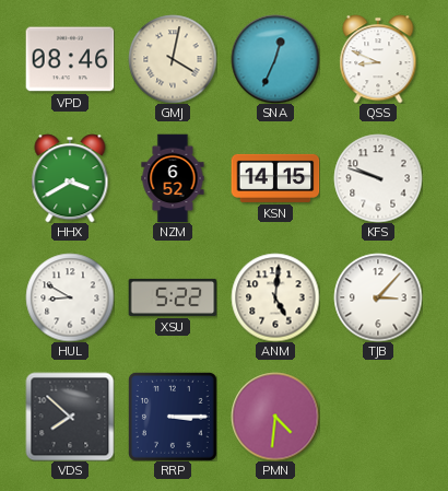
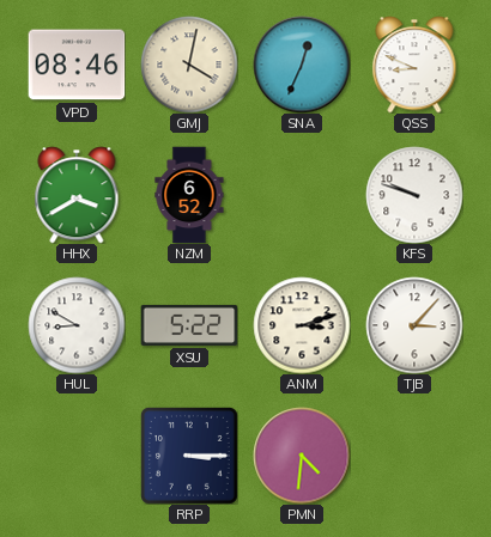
KSN: 14:15 -> none
ANM: 5:01 -> 3:12
VDS: 7:52 -> none
